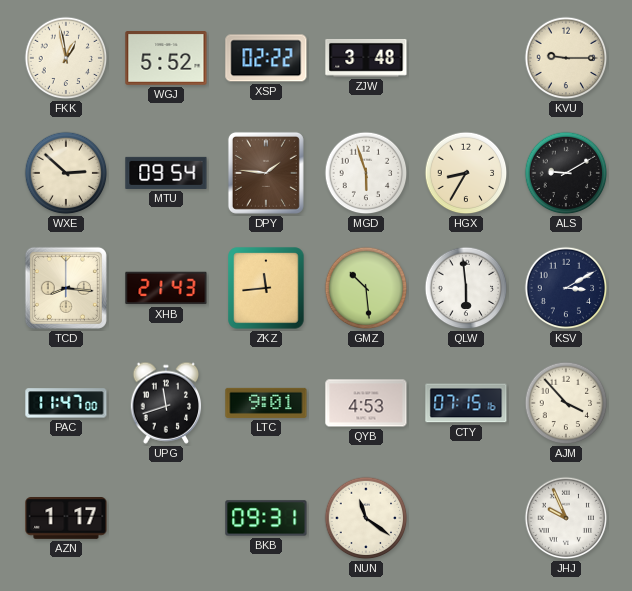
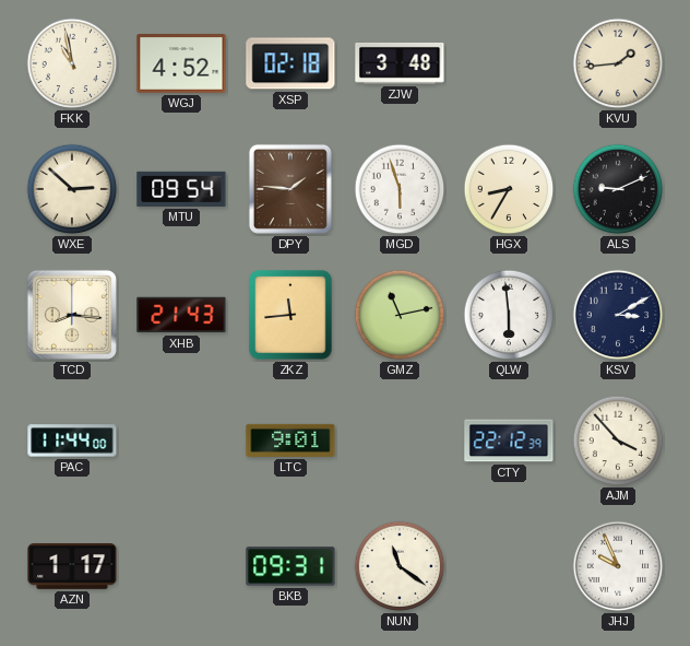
FKK: 12:58 -> 10:58
WGJ: 5:52 -> 4:52
XSP: 02:22 -> 02:18
KVU: 9:15 -> 1:44
ALS: 9:10 -> 9:11
GMZ: 10:29 -> 11:13
PAC: 11:47 -> 11:44
UPG: 11:42 -> none
QYB: 4:53 -> none
CTY: 07:15 -> 22:12
